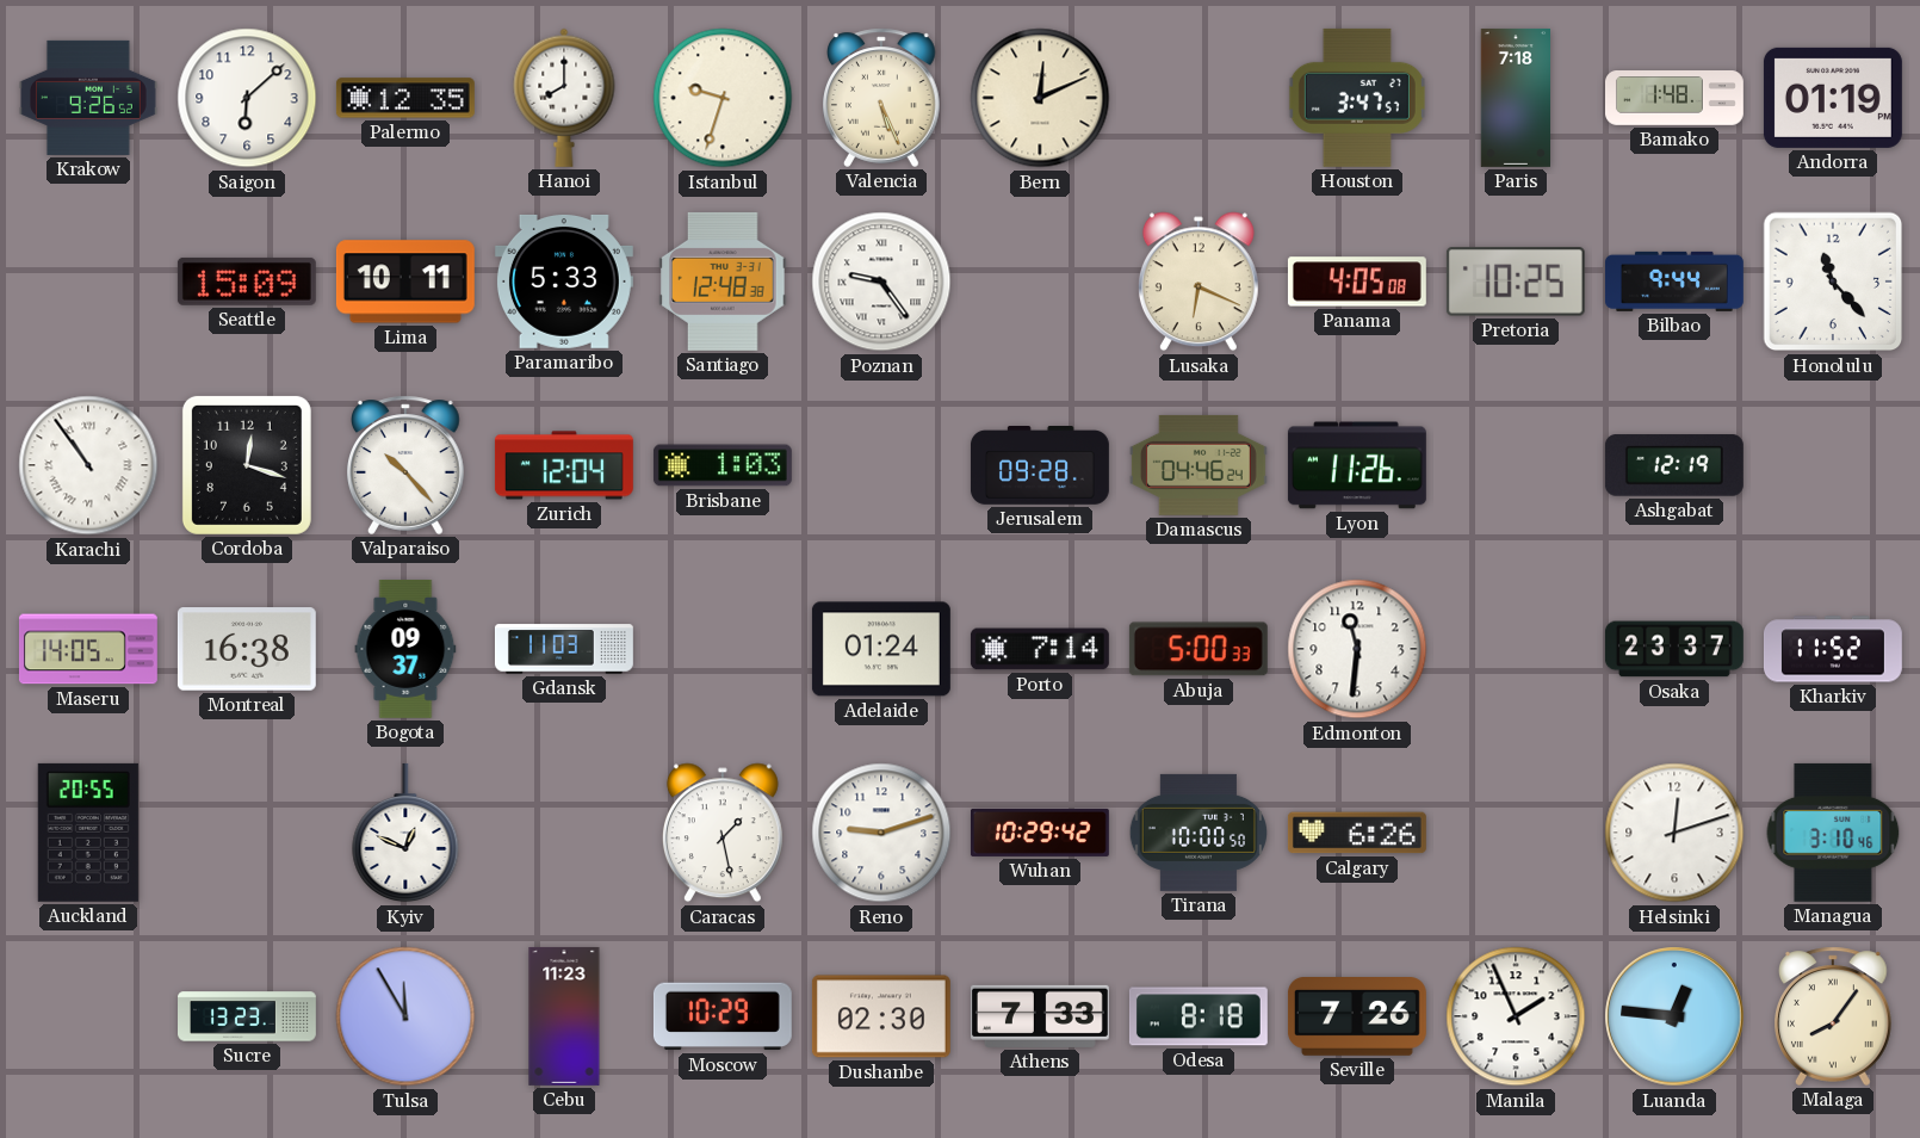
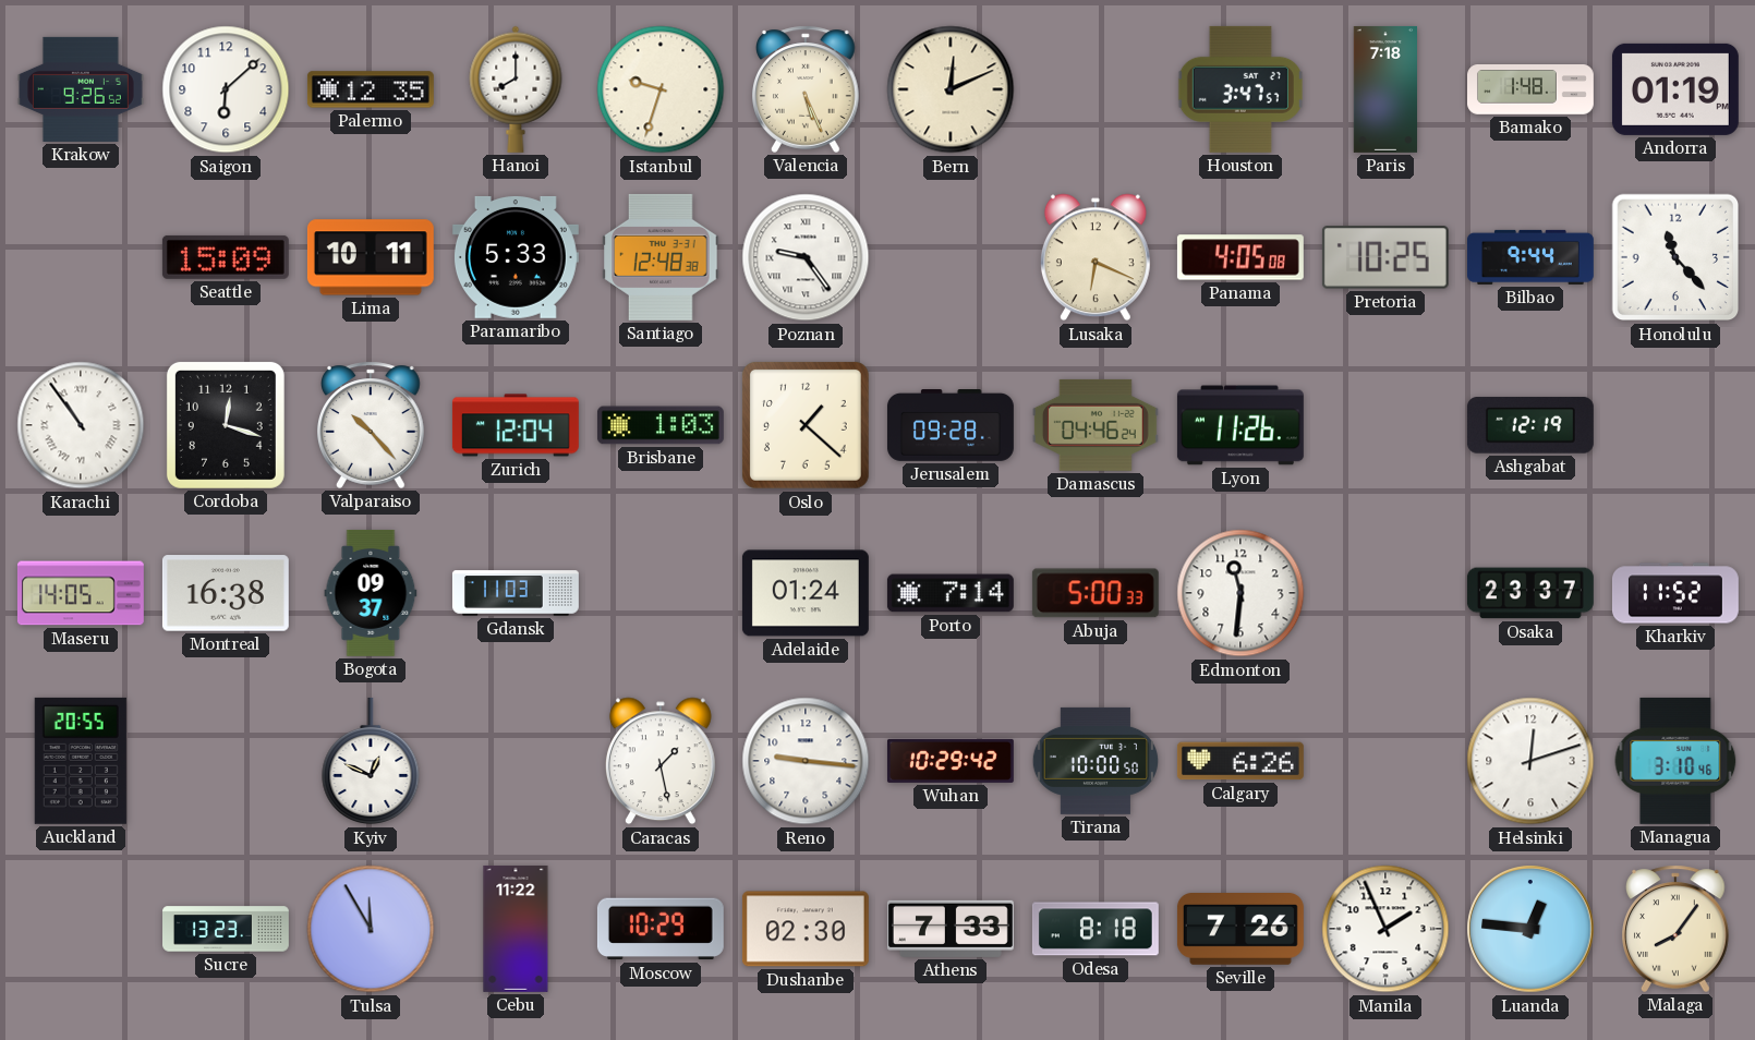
Oslo: none -> 1:22
Reno: 9:12 -> 9:16
Cebu: 11:23 -> 11:22
